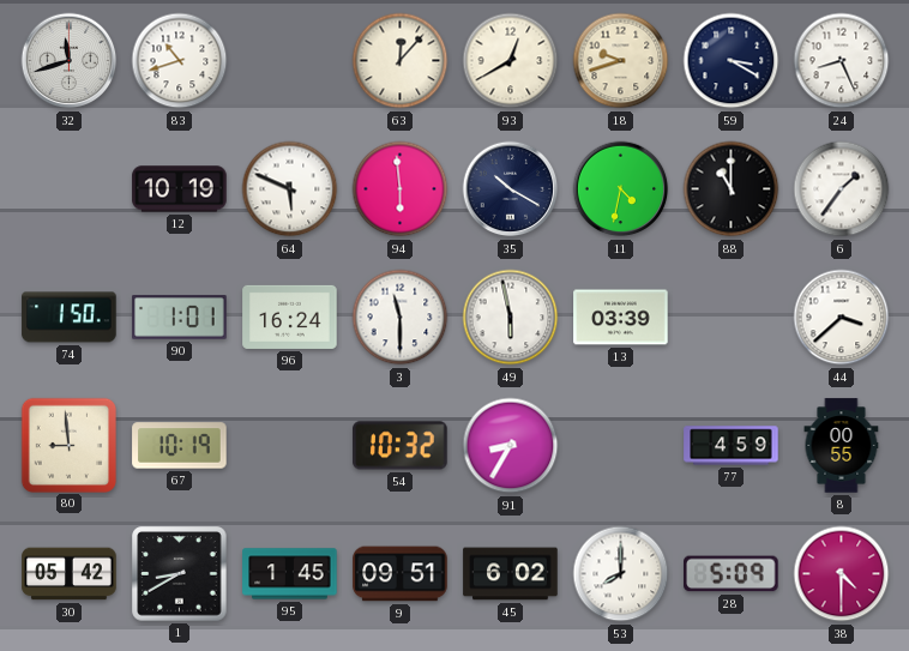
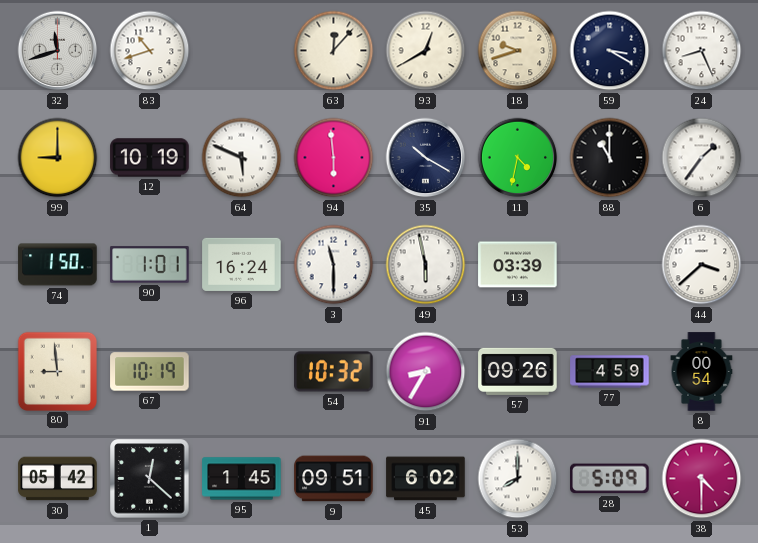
99: none -> 9:00
57: none -> 09:26
8: 00:55 -> 00:54
1: 8:40 -> 12:22
